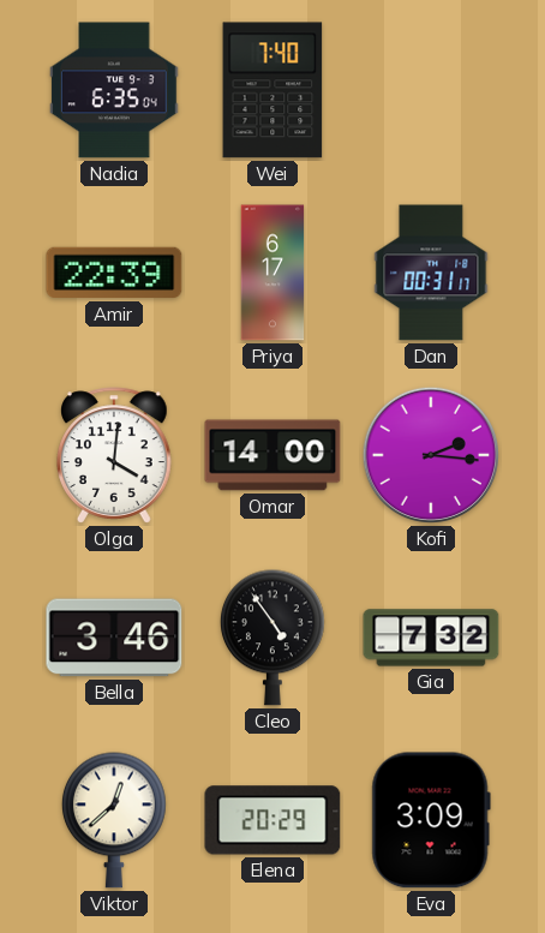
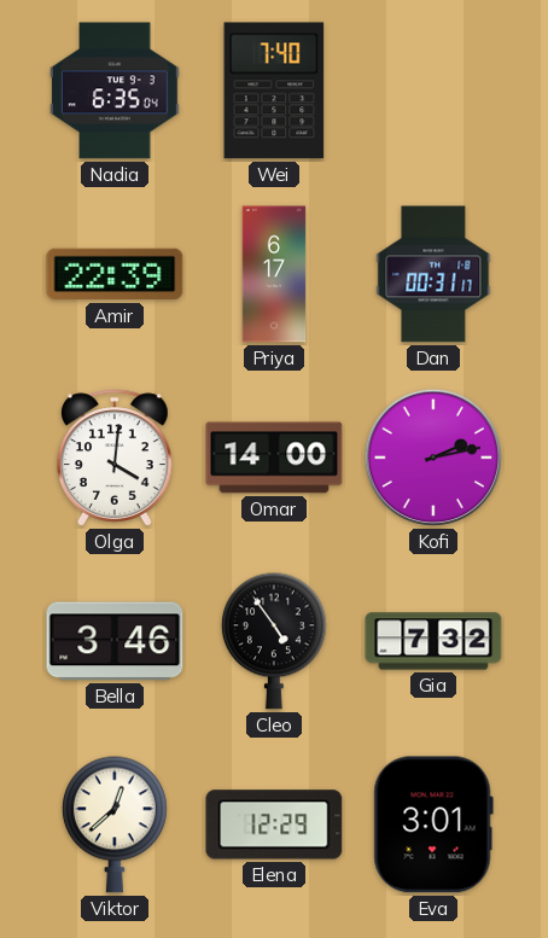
Kofi: 2:16 -> 2:13
Elena: 20:29 -> 12:29
Eva: 3:09 -> 3:01
